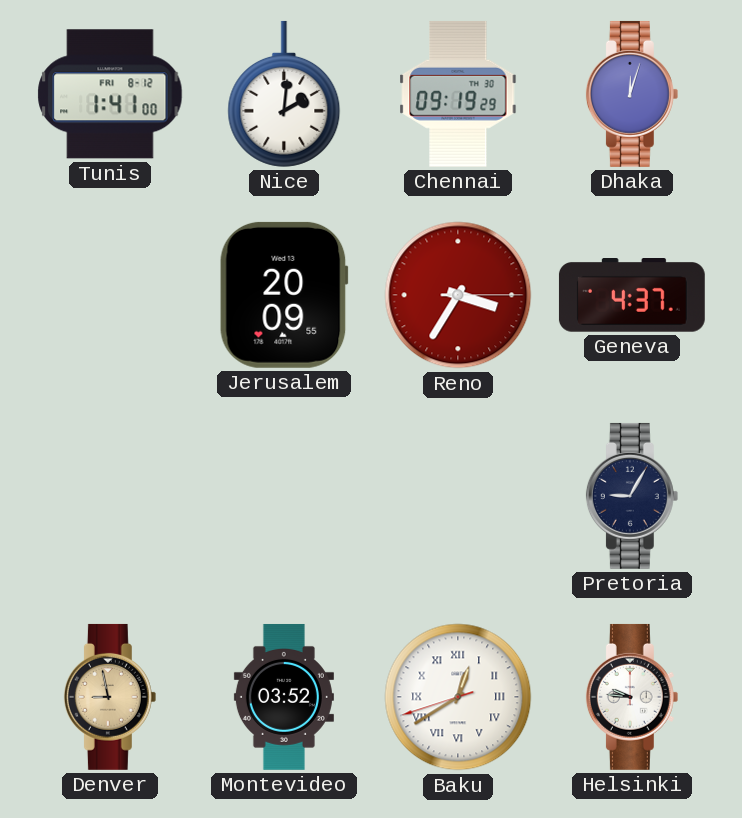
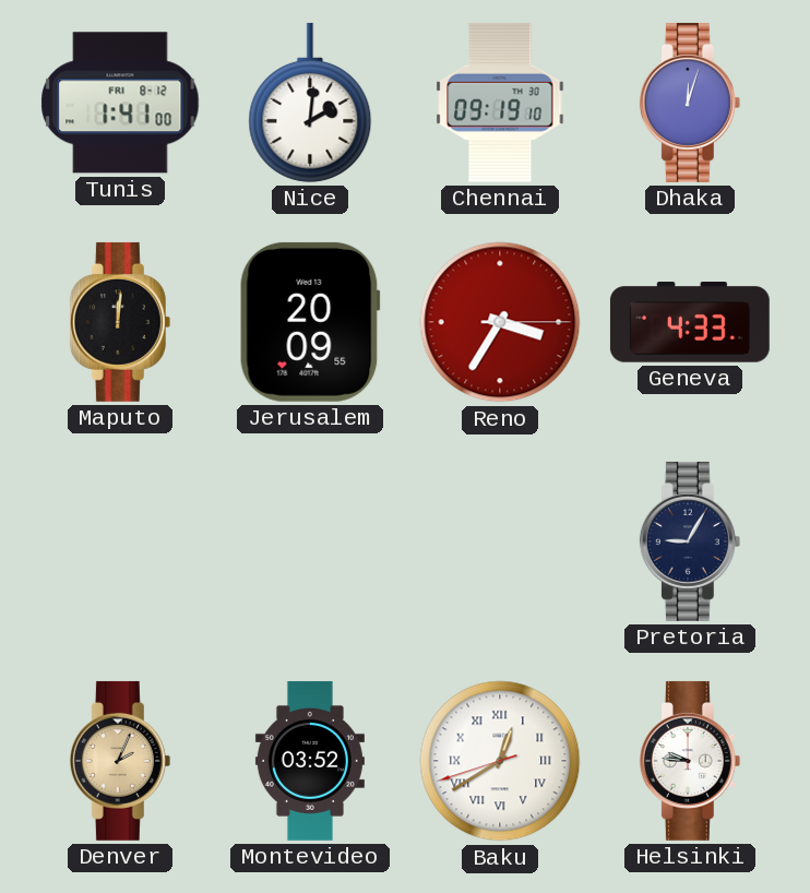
Chennai: 09:19:29 -> 09:19:10
Maputo: none -> 12:01
Geneva: 4:37 -> 4:33
Denver: 8:58 -> 2:04
